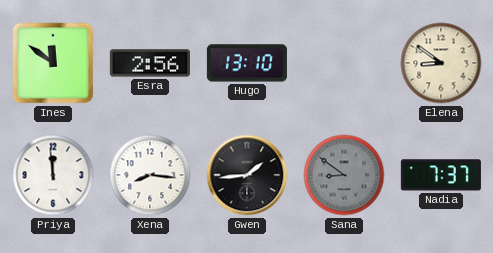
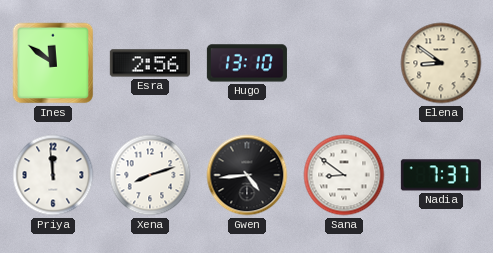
Xena: 8:16 -> 8:12
Gwen: 1:44 -> 4:44
Sana dial: grey -> white
